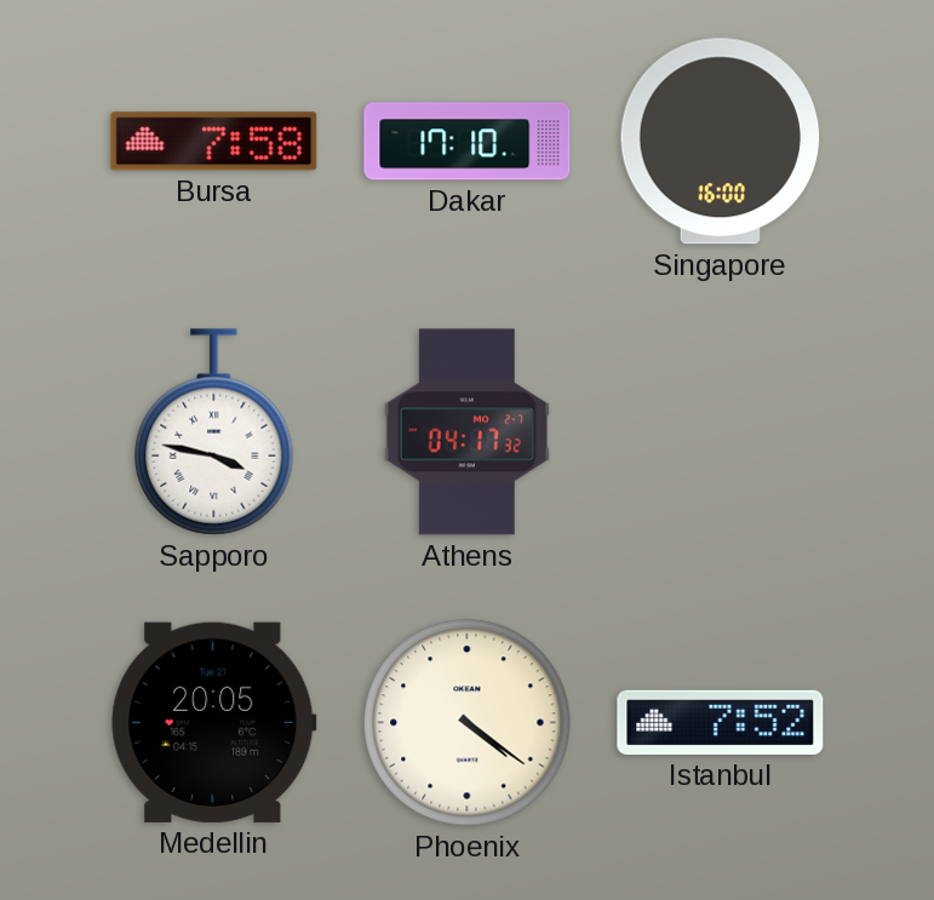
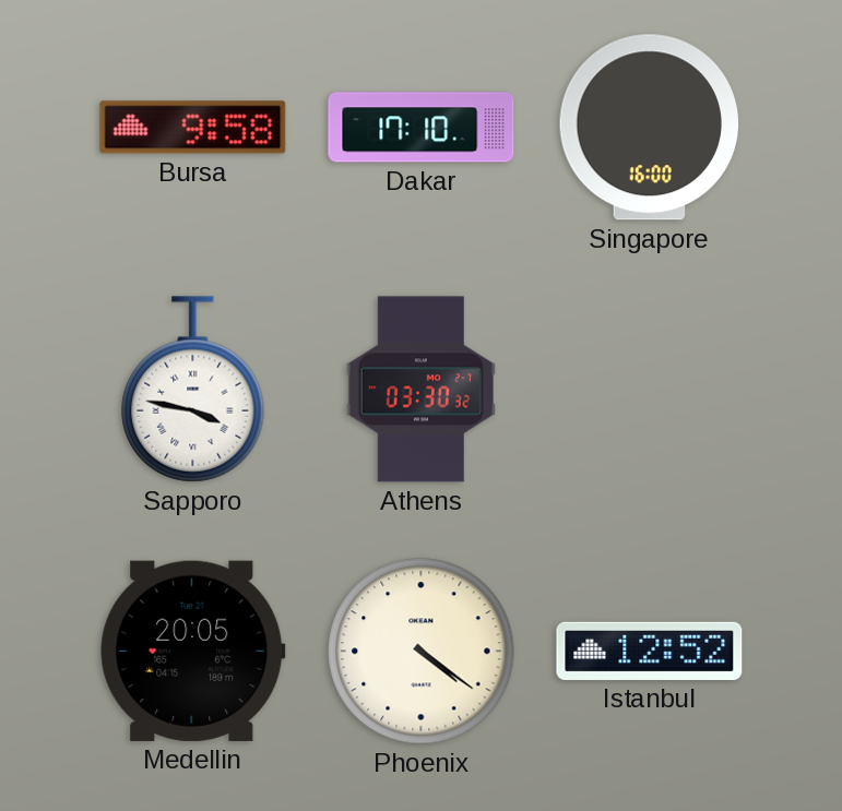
Bursa: 7:58 -> 9:58
Athens: 04:17 -> 03:30
Istanbul: 7:52 -> 12:52
